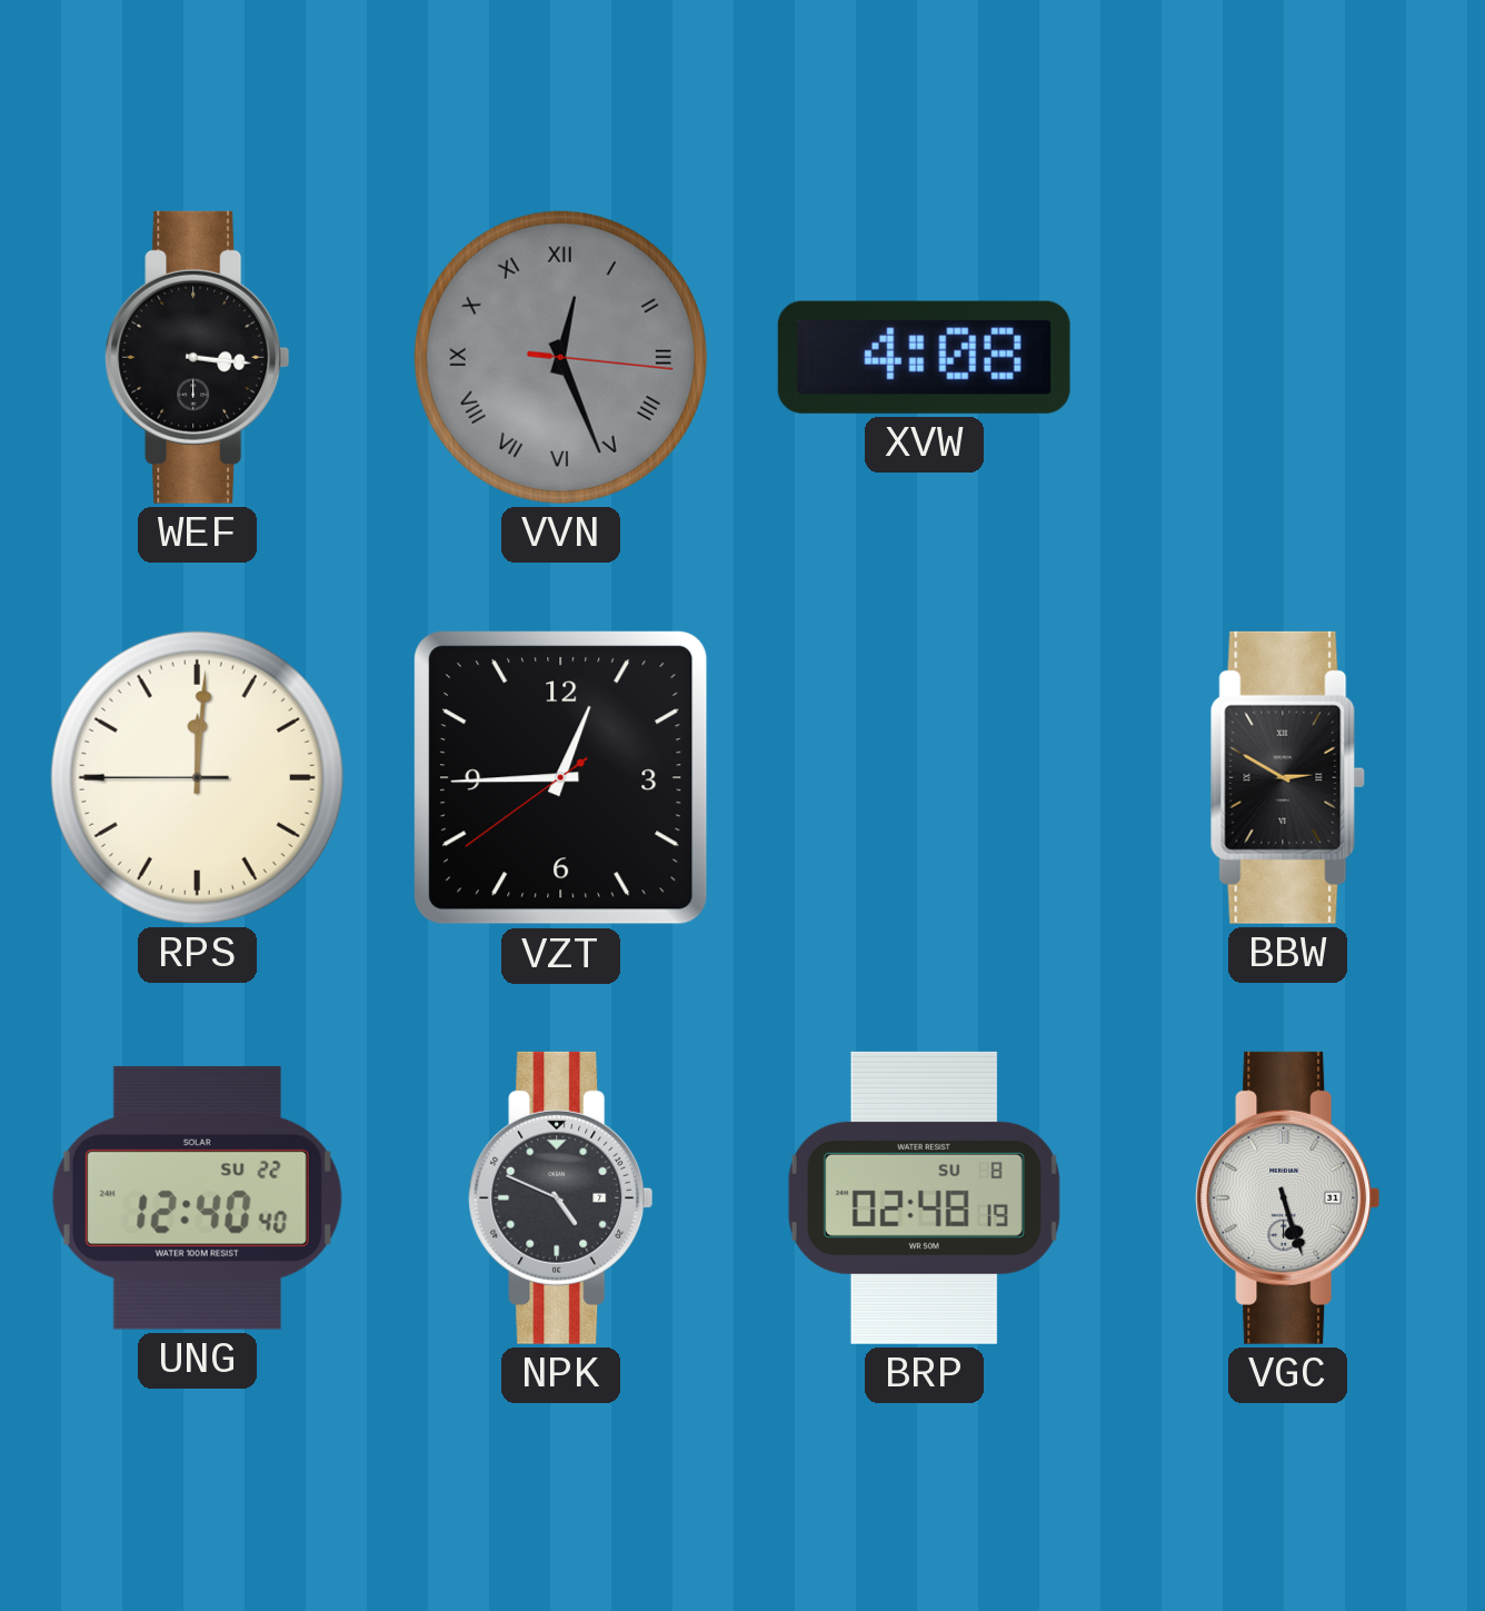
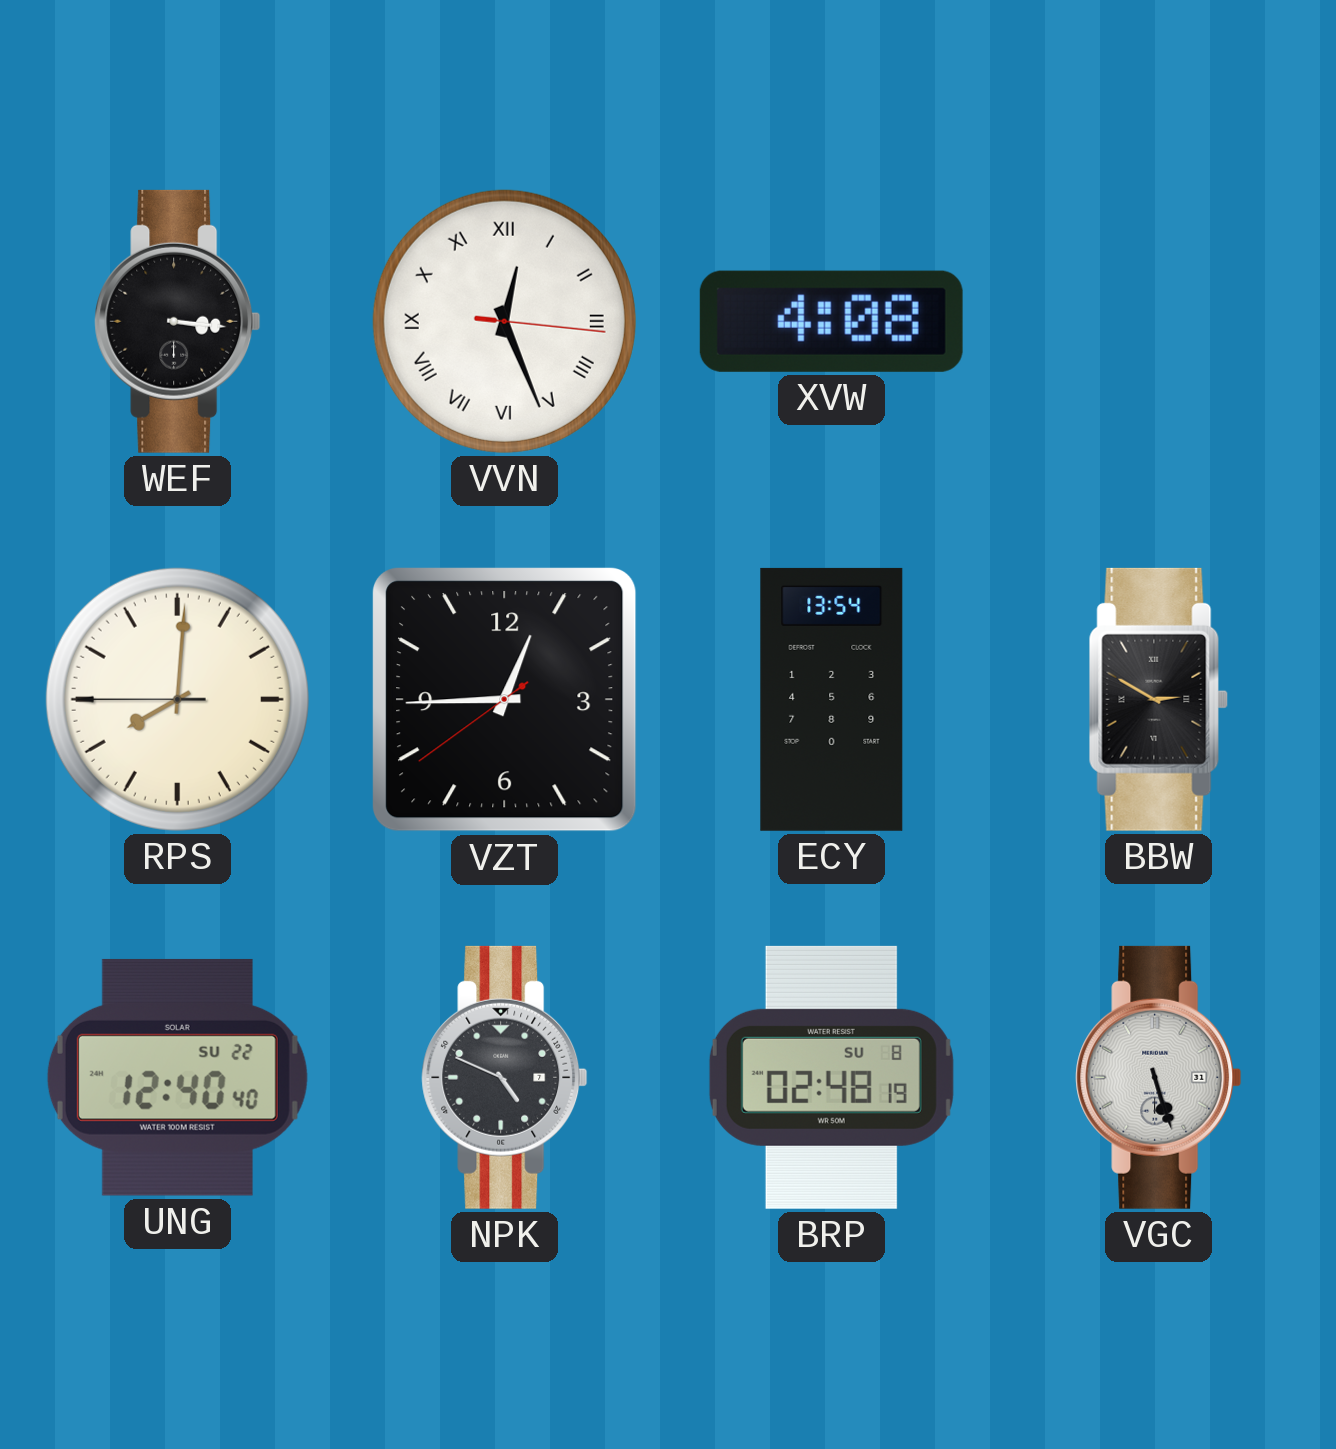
VVN dial: grey -> white
RPS: 12:00 -> 8:00
ECY: none -> 13:54
